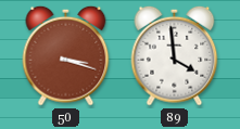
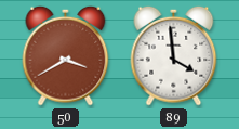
50: 3:18 -> 3:40
